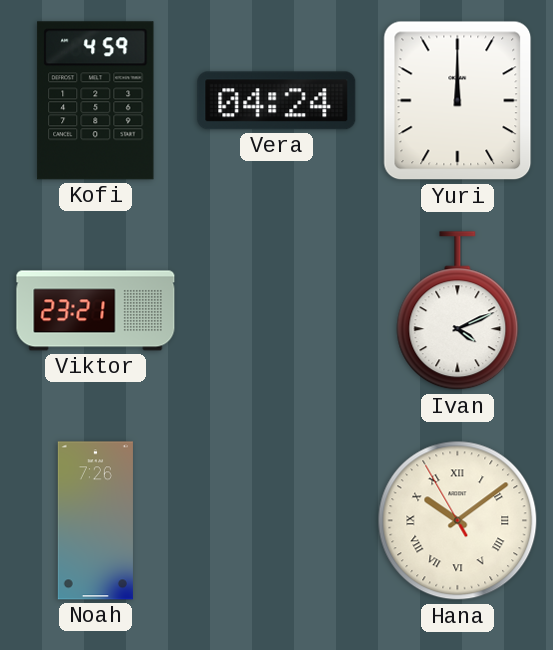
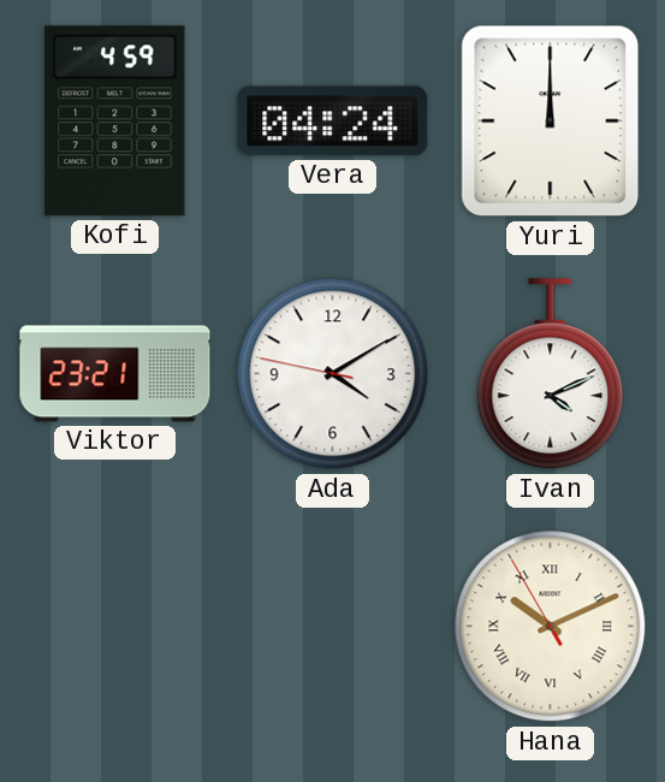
Ada: none -> 4:09
Noah: 7:26 -> none
Hana: 10:08 -> 10:10
